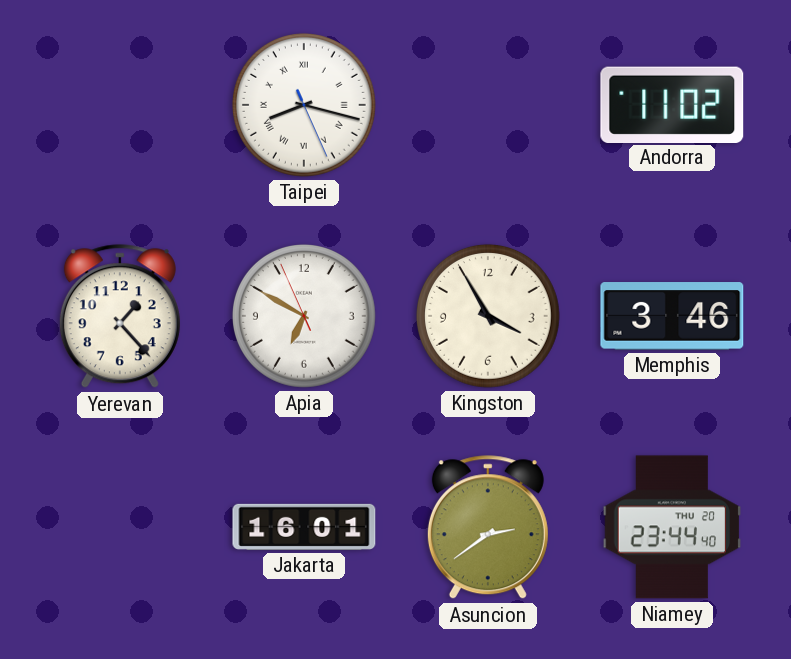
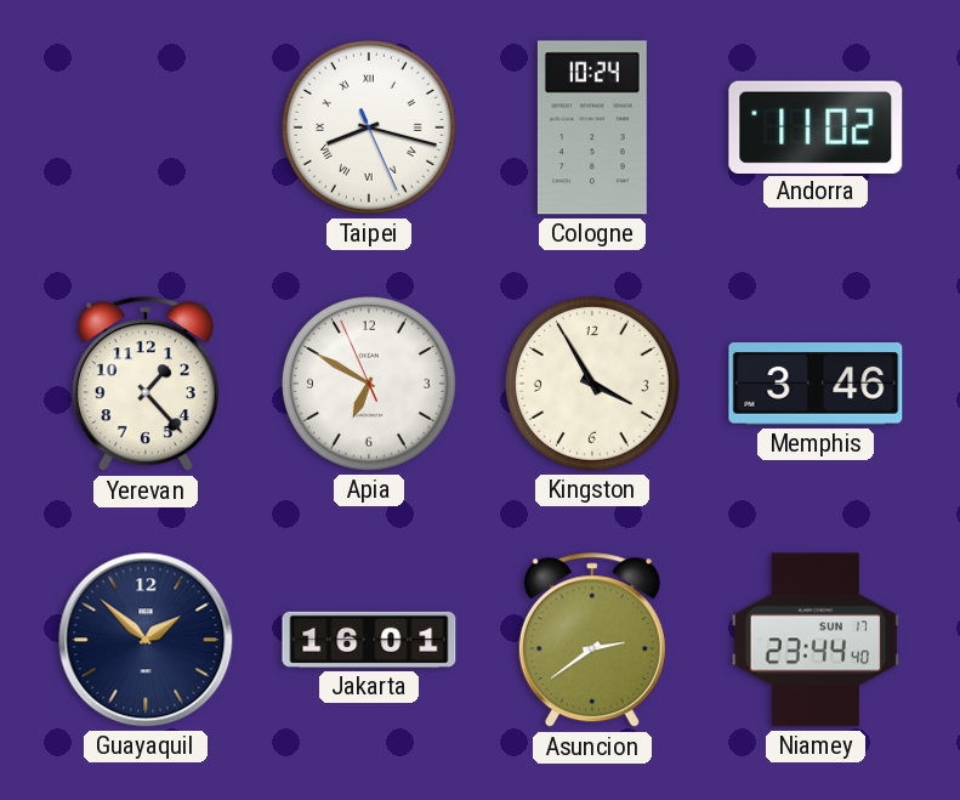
Cologne: none -> 10:24
Guayaquil: none -> 1:52
Niamey date: THU 20 -> SUN 17
